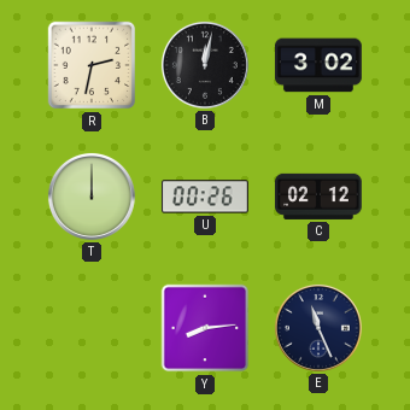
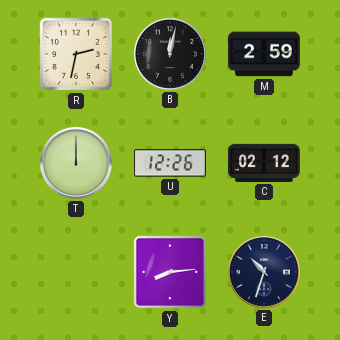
M: 3:02 -> 2:59
U: 00:26 -> 12:26
E: 11:26 -> 10:33
